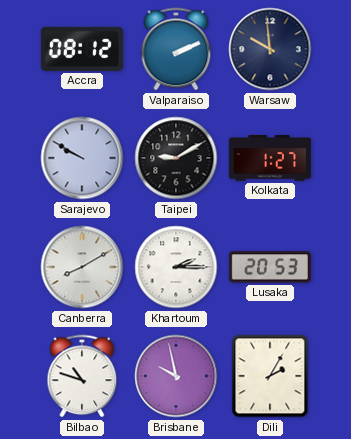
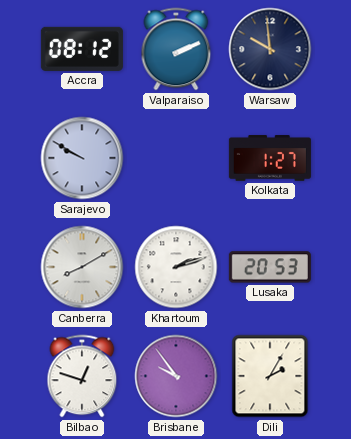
Taipei: 9:10 -> none
Khartoum: 2:15 -> 2:12
Bilbao: 10:48 -> 12:48
Brisbane: 9:58 -> 9:54
